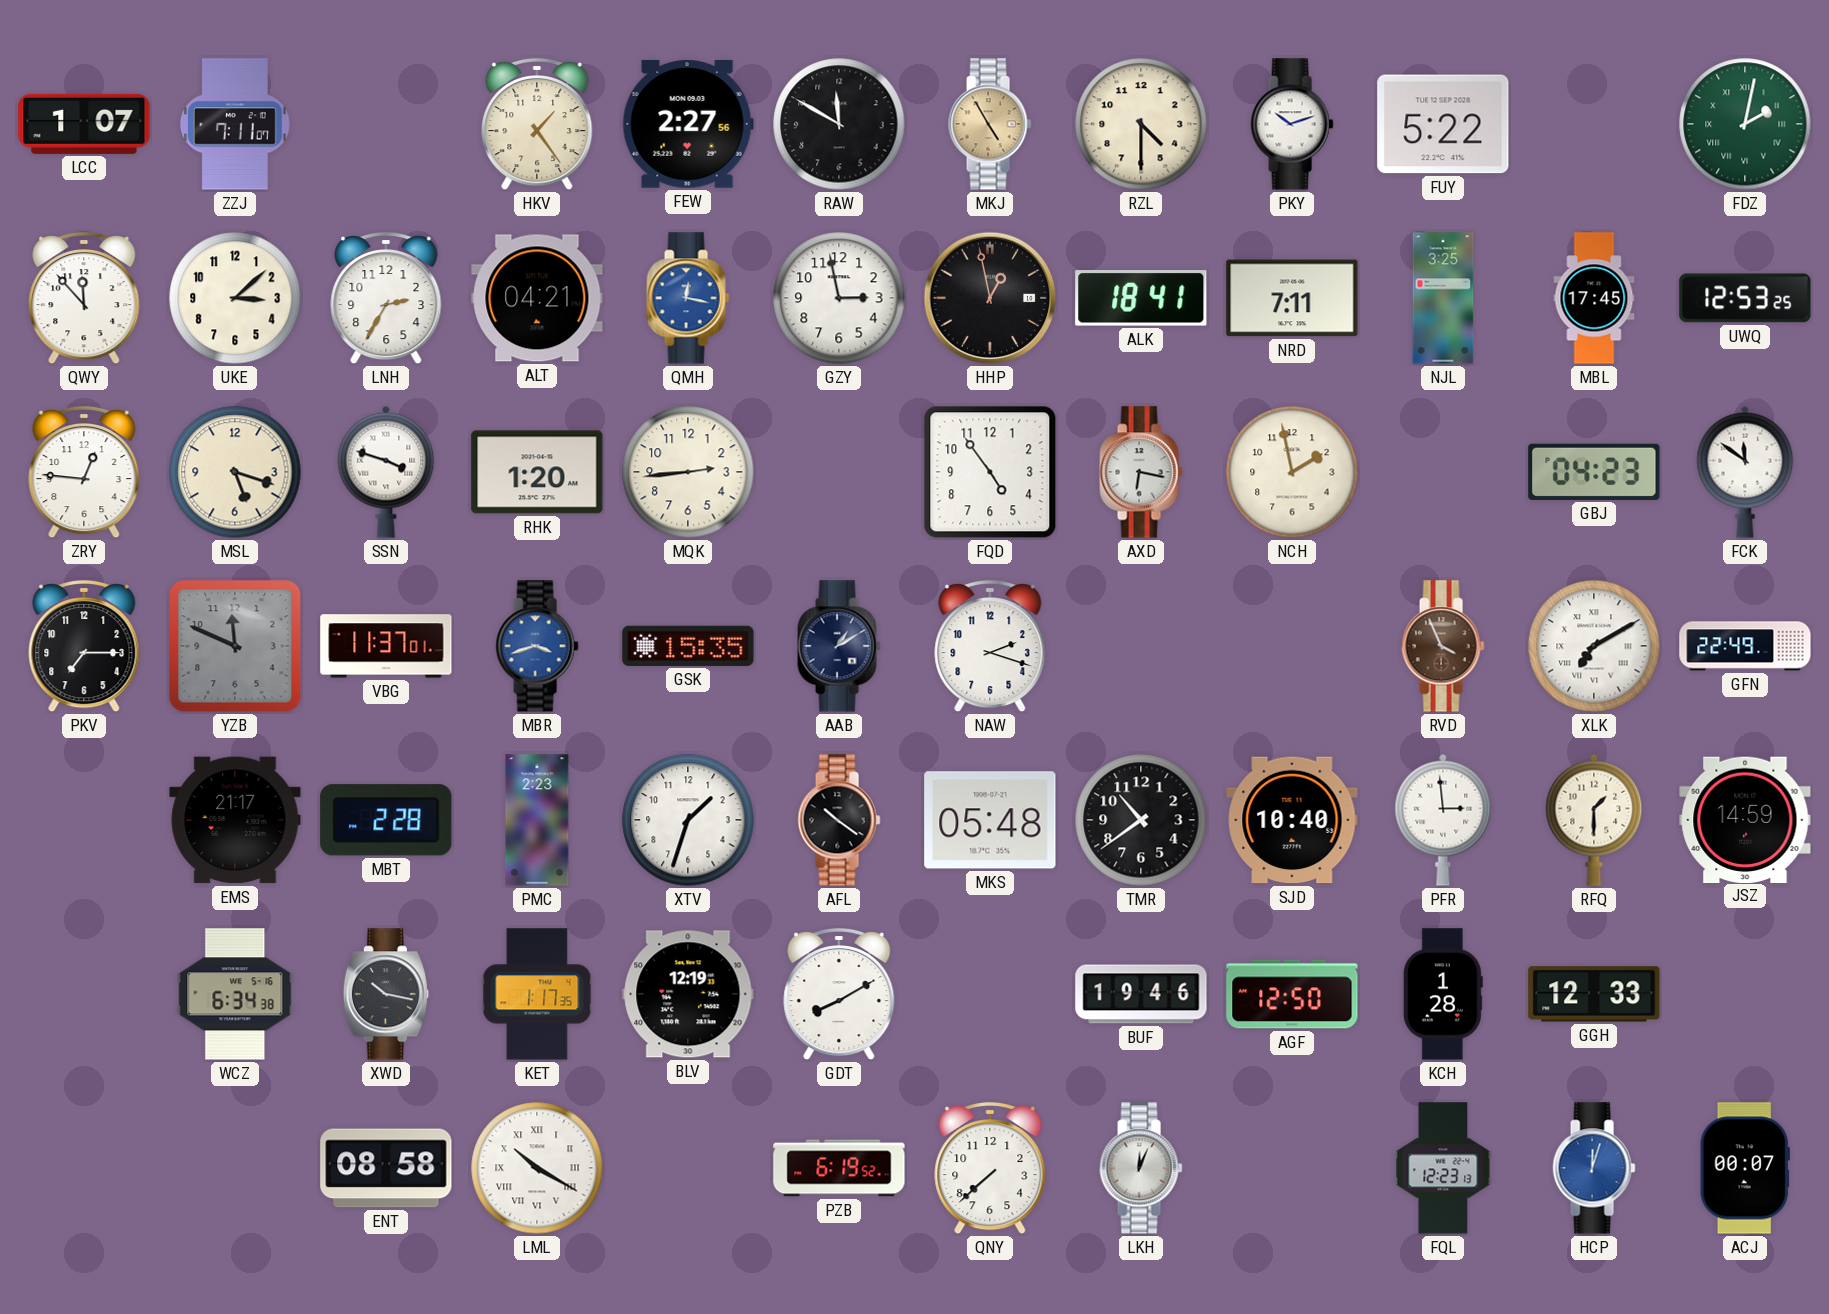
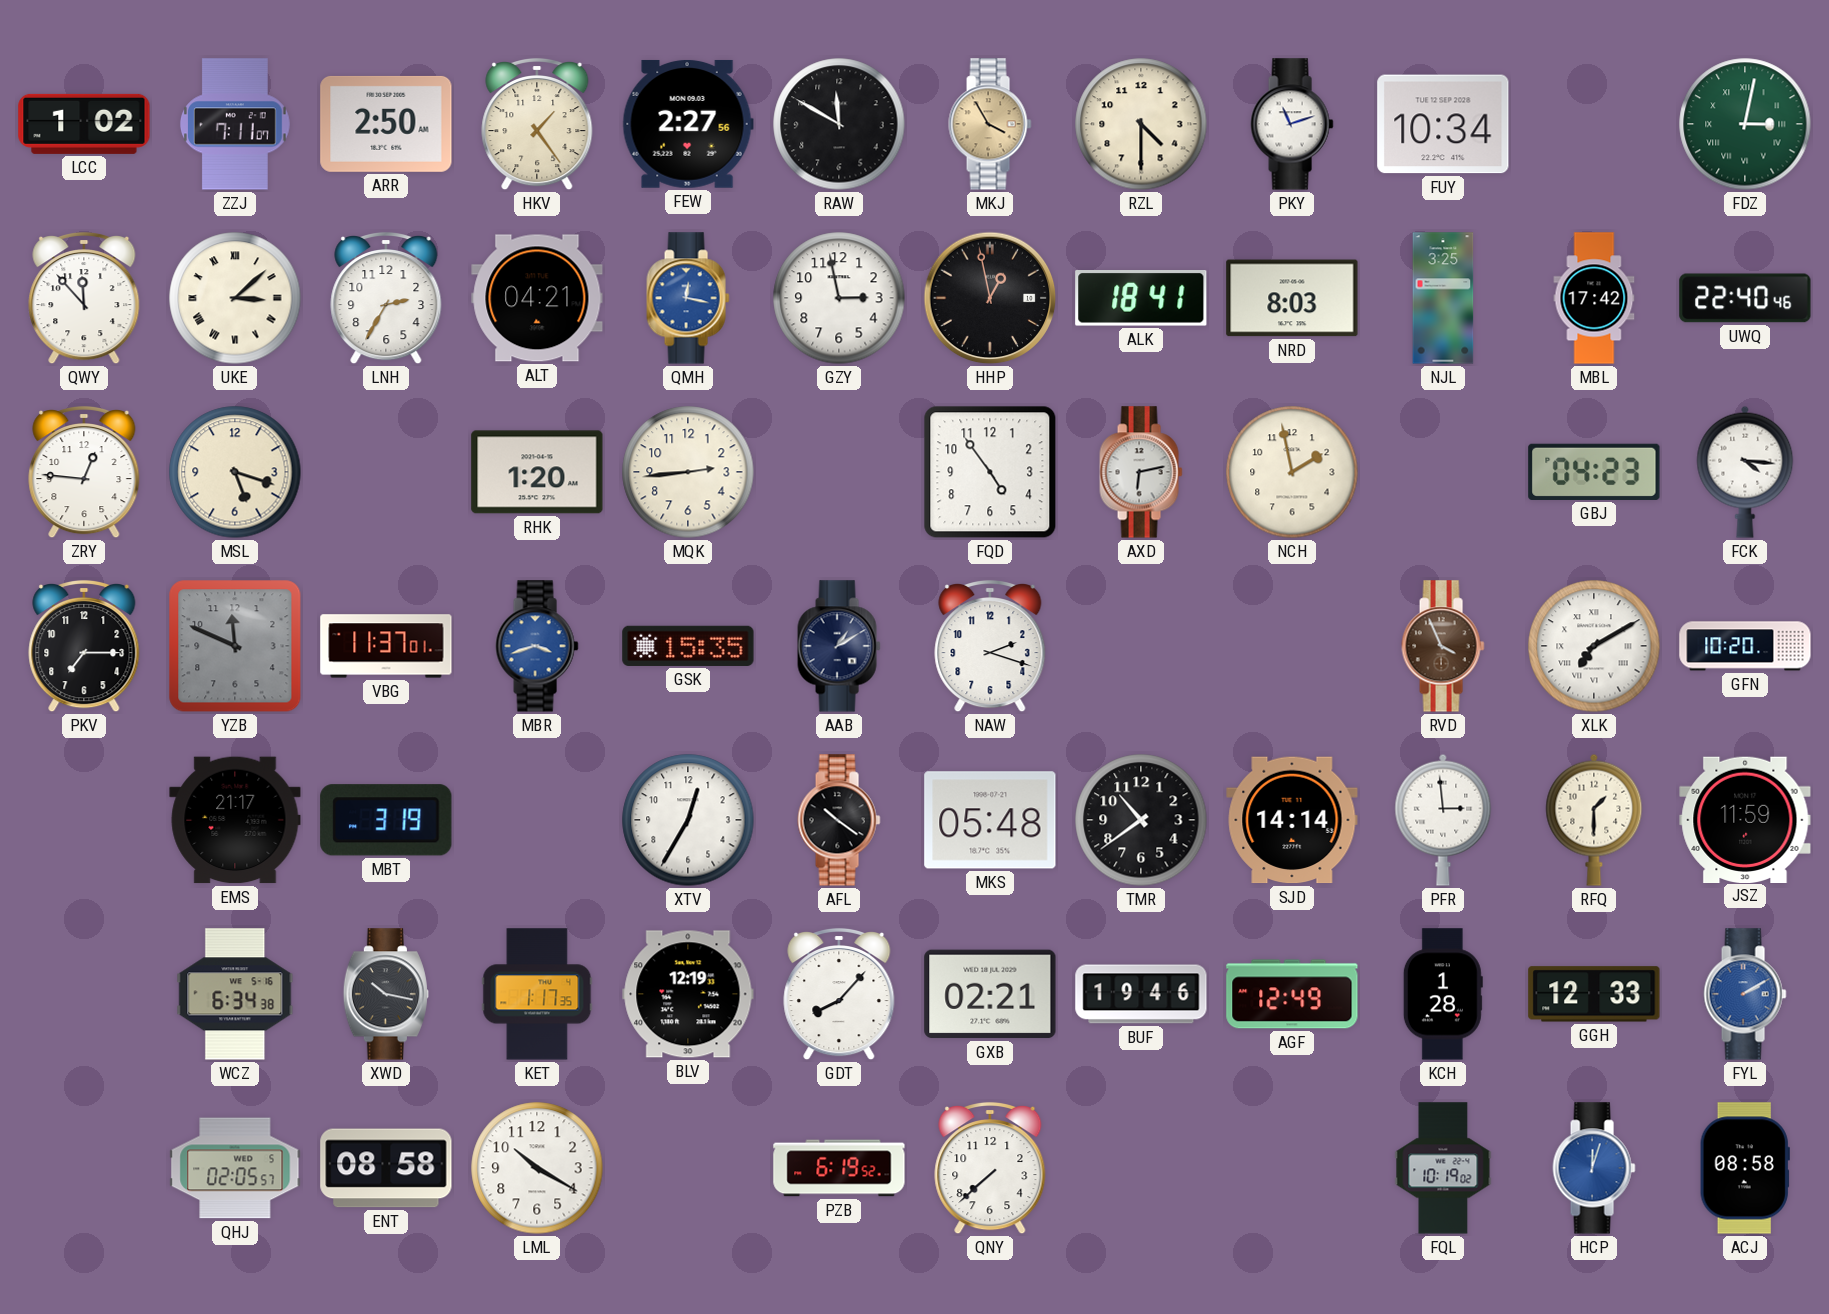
LCC: 1:07 -> 1:02
ARR: none -> 2:50
MKJ: 4:55 -> 3:55
PKY: 10:12 -> 11:12
FUY: 5:22 -> 10:34
FDZ: 2:02 -> 3:02
UKE numerals: Arabic -> Roman
NRD: 7:11 -> 8:03
MBL: 17:45 -> 17:42
UWQ: 12:53 -> 22:40
SSN: 3:48 -> none
AXD: 6:17 -> 6:13
FCK: 11:51 -> 4:16
GFN: 22:49 -> 10:20
MBT: 2:28 -> 3:19
PMC: 2:23 -> none
XTV: 1:33 -> 12:35
SJD: 10:40 -> 14:14
JSZ: 14:59 -> 11:59
GDT: 8:10 -> 8:07
GXB: none -> 02:21
AGF: 12:50 -> 12:49
FYL: none -> 2:10
QHJ: none -> 02:05
LML numerals: Roman -> Arabic
LKH: 12:04 -> none
FQL: 12:23 -> 10:19
ACJ: 00:07 -> 08:58
